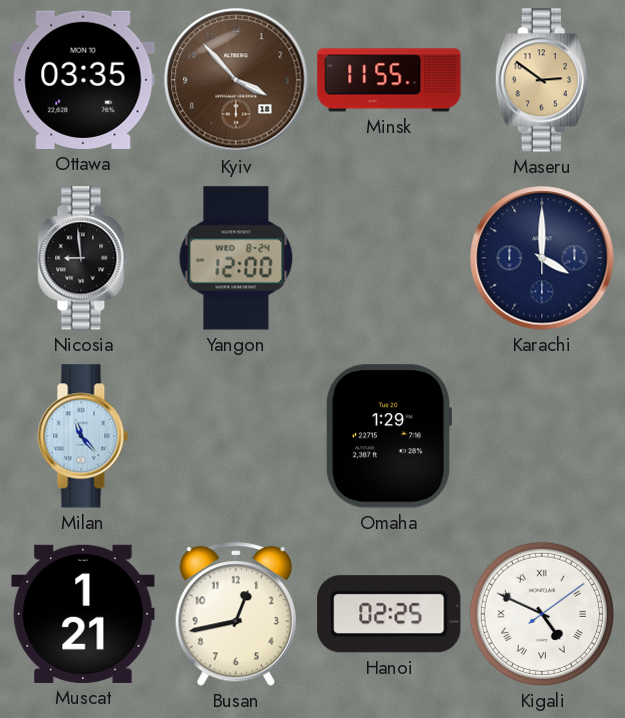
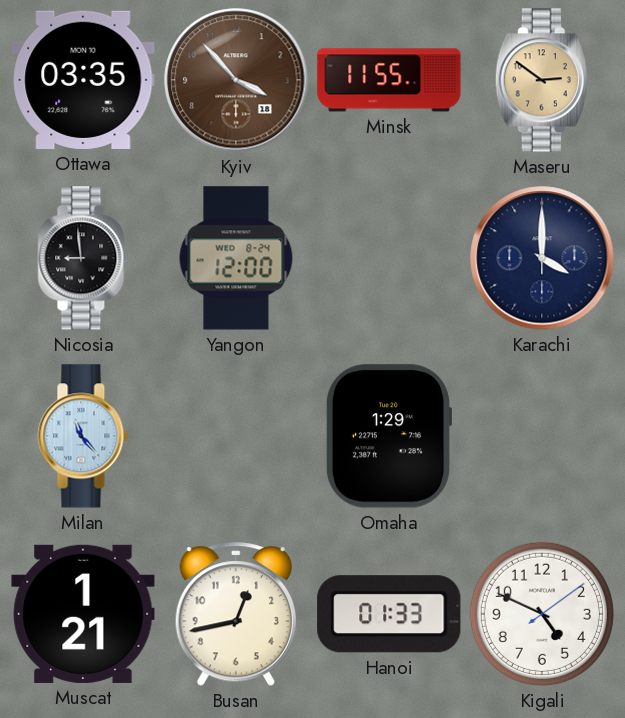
Hanoi: 02:25 -> 01:33
Kigali numerals: Roman -> Arabic
